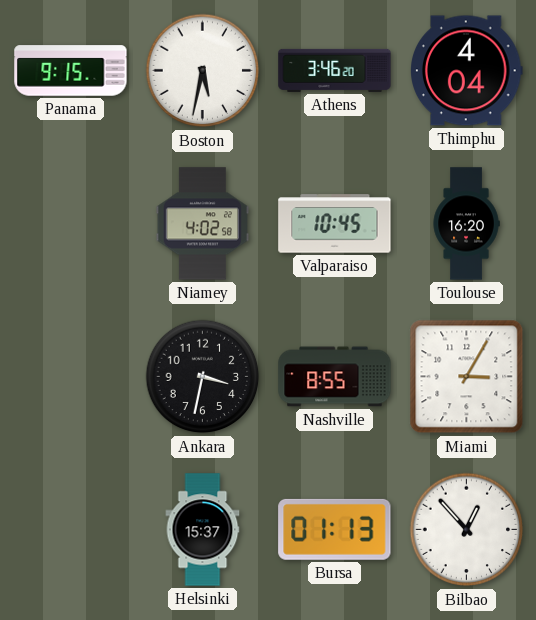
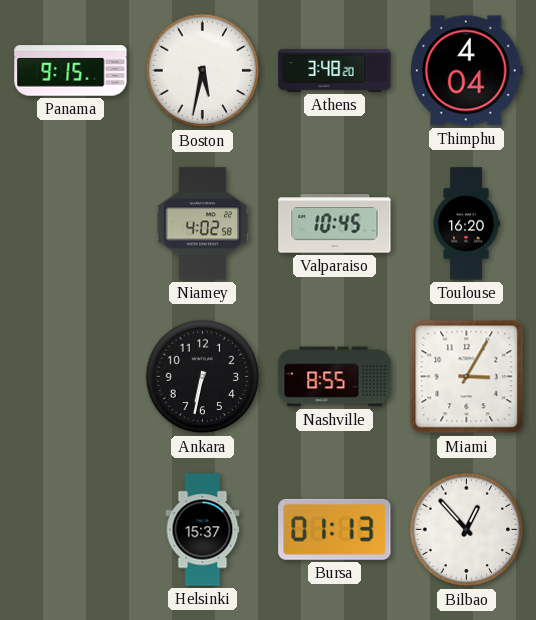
Athens: 3:46 -> 3:48
Ankara: 3:32 -> 6:32
